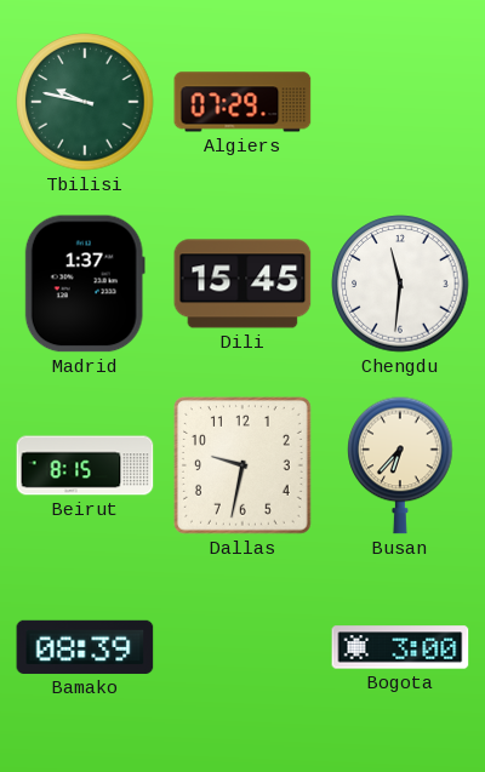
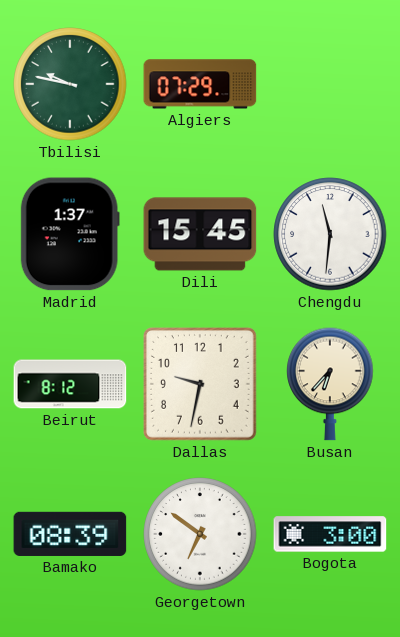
Beirut: 8:15 -> 8:12
Georgetown: none -> 6:51
